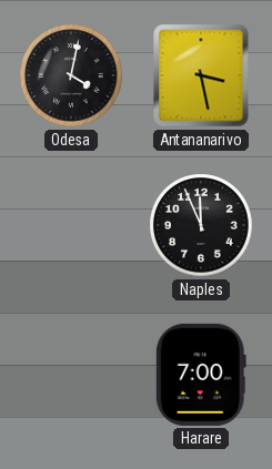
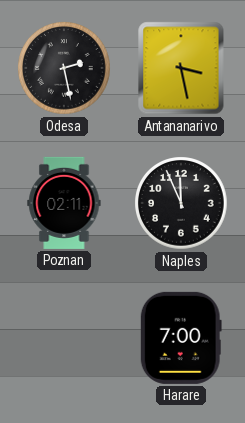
Odesa: 4:02 -> 2:28
Poznan: none -> 02:11
